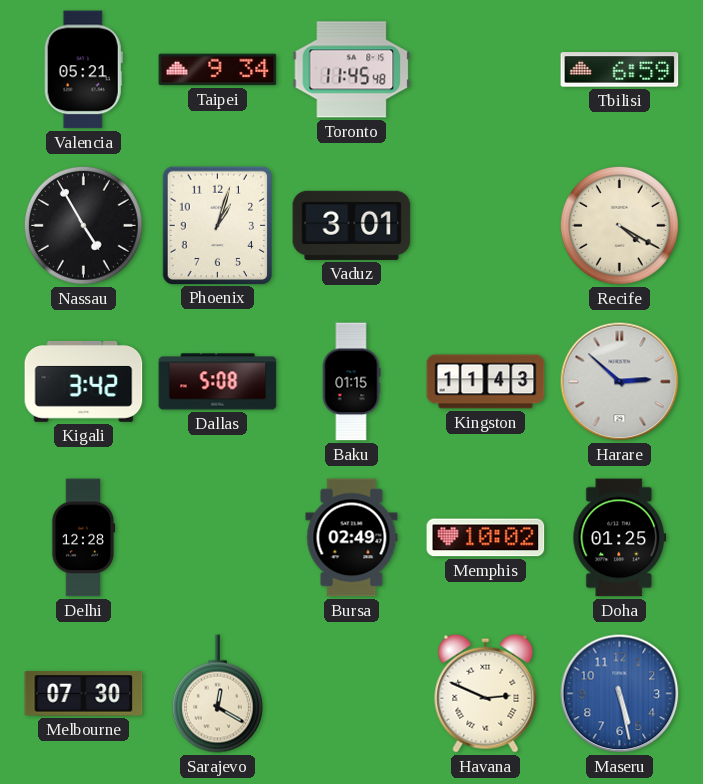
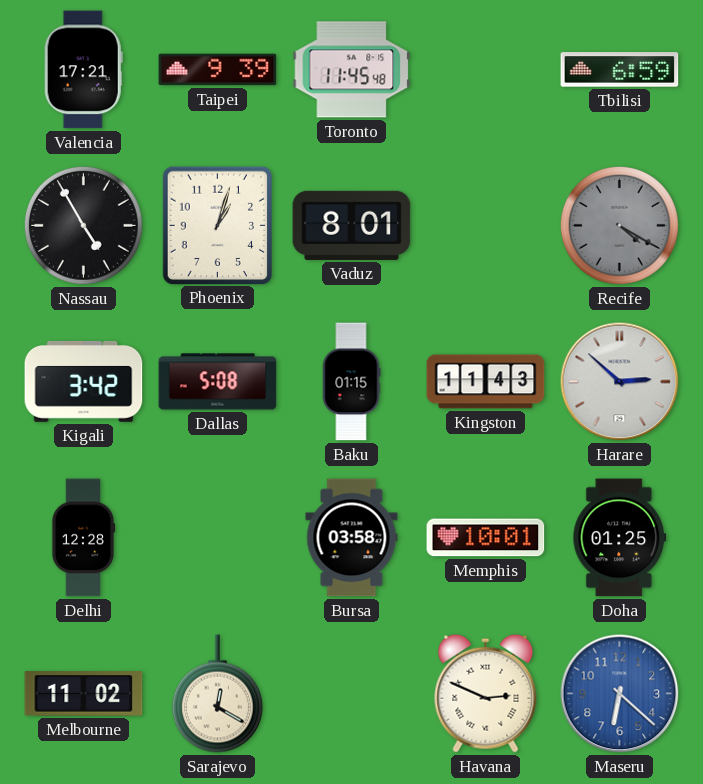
Valencia: 05:21 -> 17:21
Taipei: 9:34 -> 9:39
Vaduz: 3:01 -> 8:01
Recife dial: cream -> grey
Bursa: 02:49 -> 03:58
Memphis: 10:02 -> 10:01
Melbourne: 07:30 -> 11:02
Maseru: 5:28 -> 6:22
